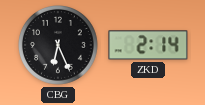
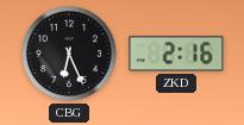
ZKD: 2:14 -> 2:16
